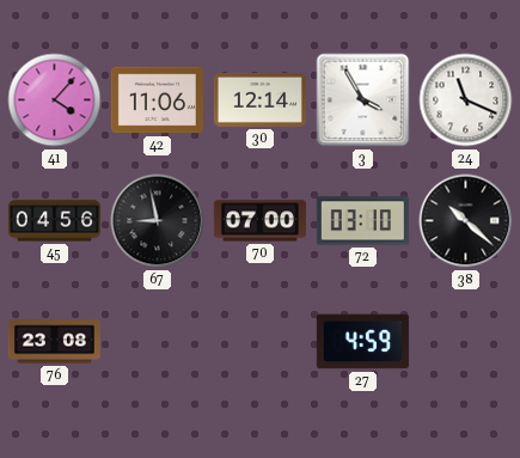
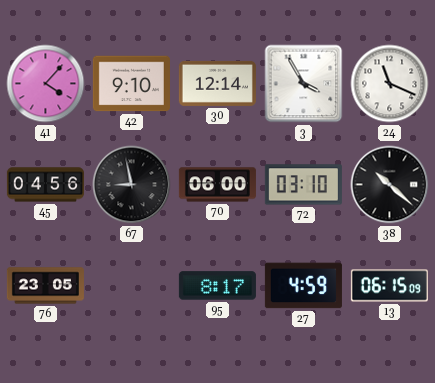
42: 11:06 -> 9:10
70: 07:00 -> 06:00
76: 23:08 -> 23:05
95: none -> 8:17
13: none -> 06:15
